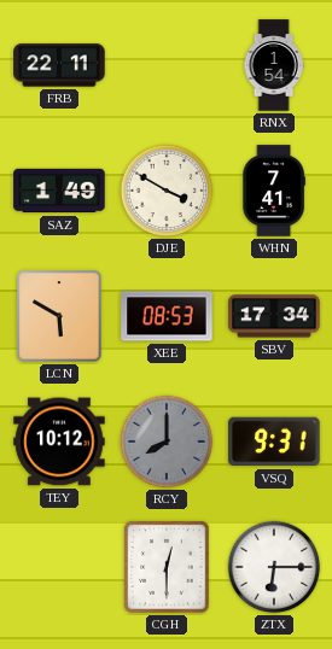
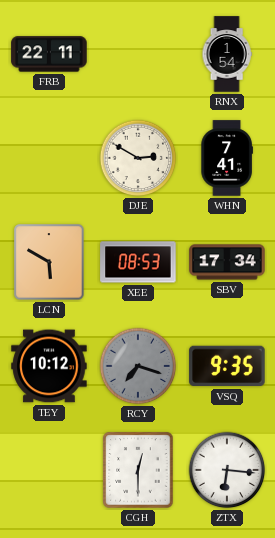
SAZ: 1:49 -> none
DJE: 3:50 -> 2:50
RCY: 8:00 -> 7:18
VSQ: 9:31 -> 9:35
ZTX: 6:15 -> 6:16
